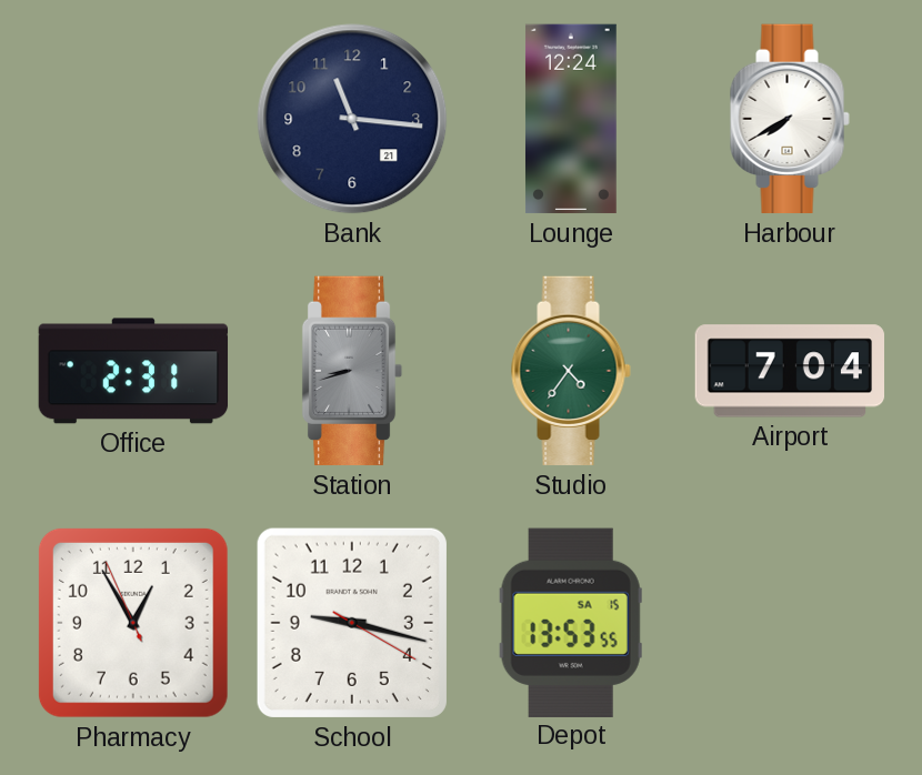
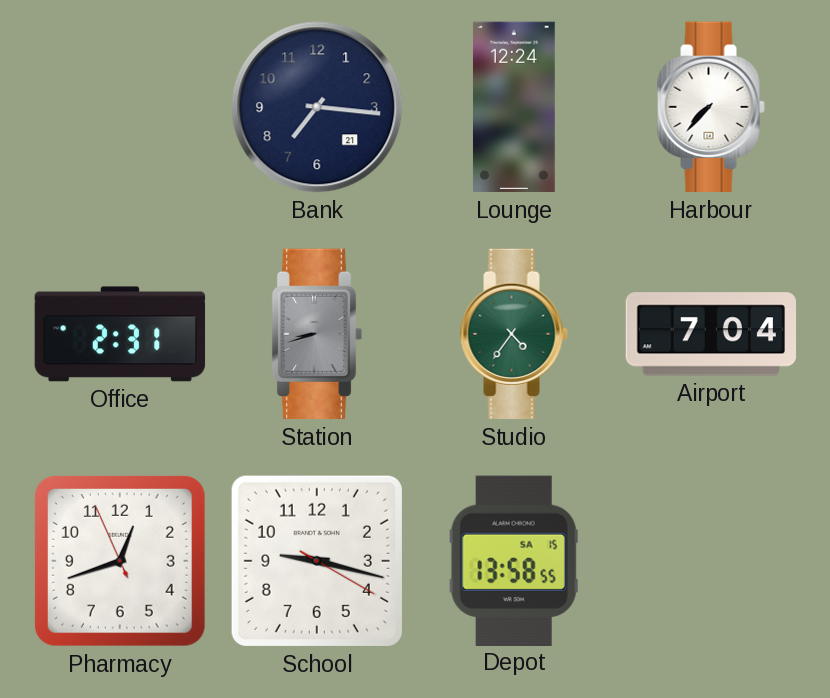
Bank: 11:16 -> 7:16
Harbour: 7:40 -> 7:37
Pharmacy: 12:54 -> 12:41
Depot: 13:53 -> 13:58
